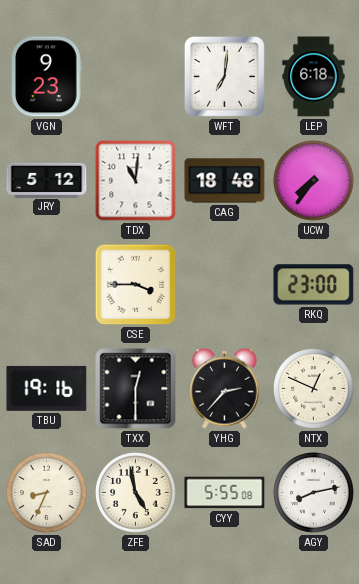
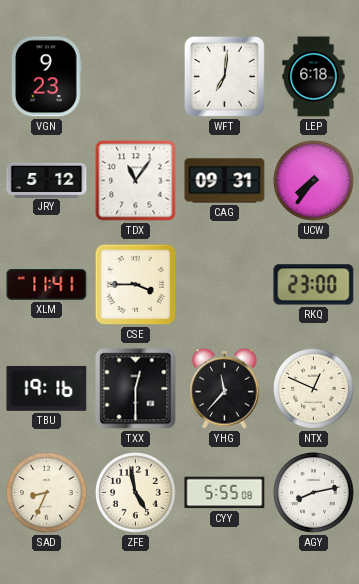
TDX: 11:01 -> 11:06
CAG: 18:48 -> 09:31
XLM: none -> 11:41
YHG: 2:37 -> 11:37
